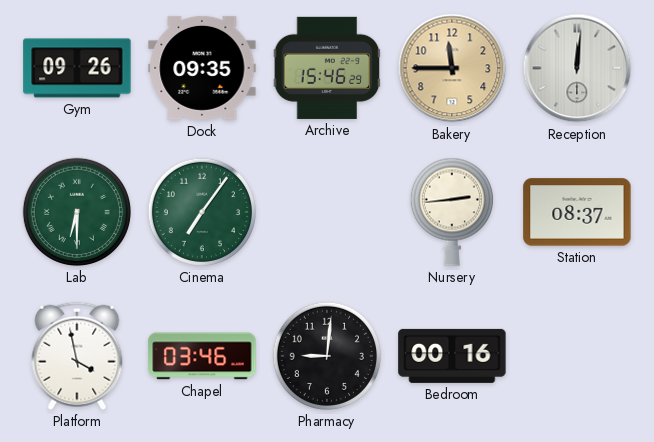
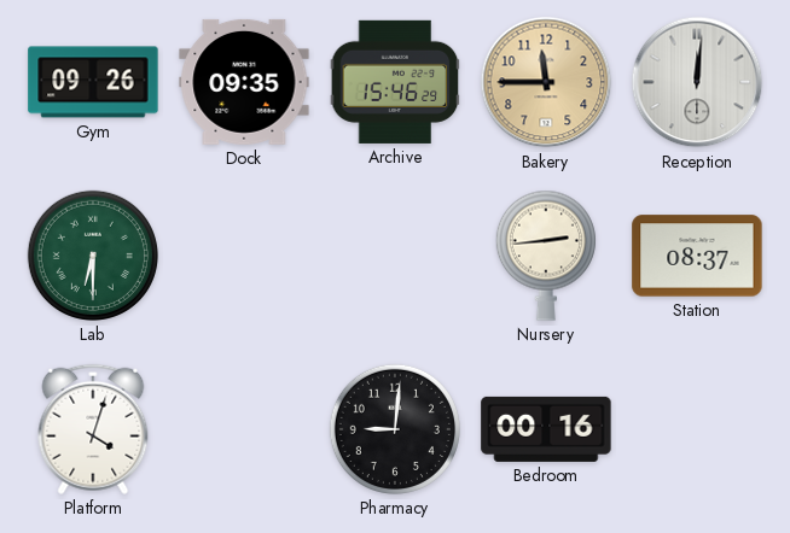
Cinema: 7:06 -> none
Platform: 3:58 -> 4:03
Chapel: 03:46 -> none
